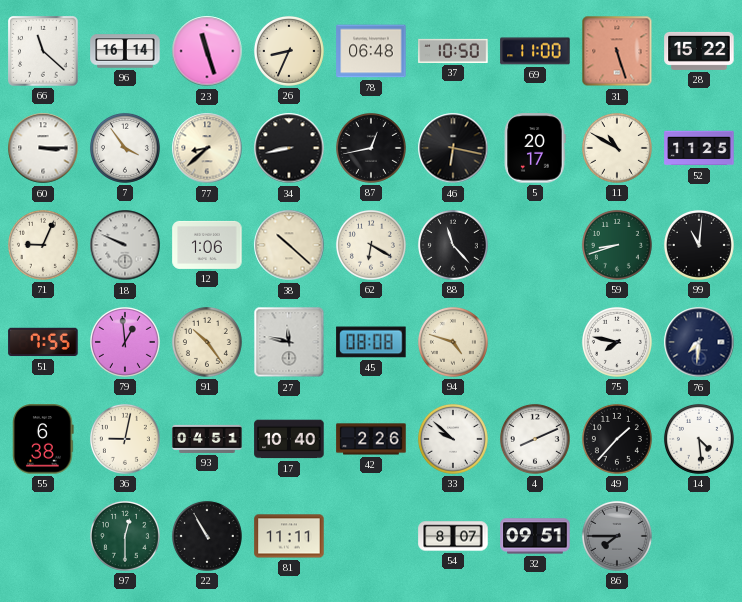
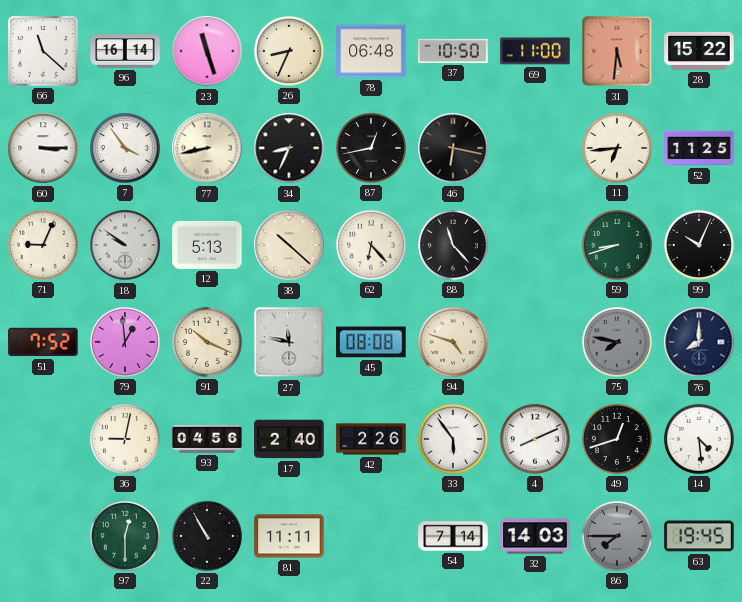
31: 5:27 -> 5:31
77: 8:38 -> 8:43
34: 8:43 -> 8:34
5: 20:17 -> none
11: 10:50 -> 6:44
18: 9:49 -> 9:51
12: 1:06 -> 5:13
62: 6:20 -> 6:23
99: 11:01 -> 10:04
51: 7:55 -> 7:52
91: 10:24 -> 10:19
75 dial: white -> grey
76: 7:31 -> 8:00
55: 6:38 -> none
93: 04:51 -> 04:56
17: 10:40 -> 2:40
33: 9:52 -> 5:54
49: 1:37 -> 12:42
54: 8:07 -> 7:14
32: 09:51 -> 14:03
63: none -> 19:45
